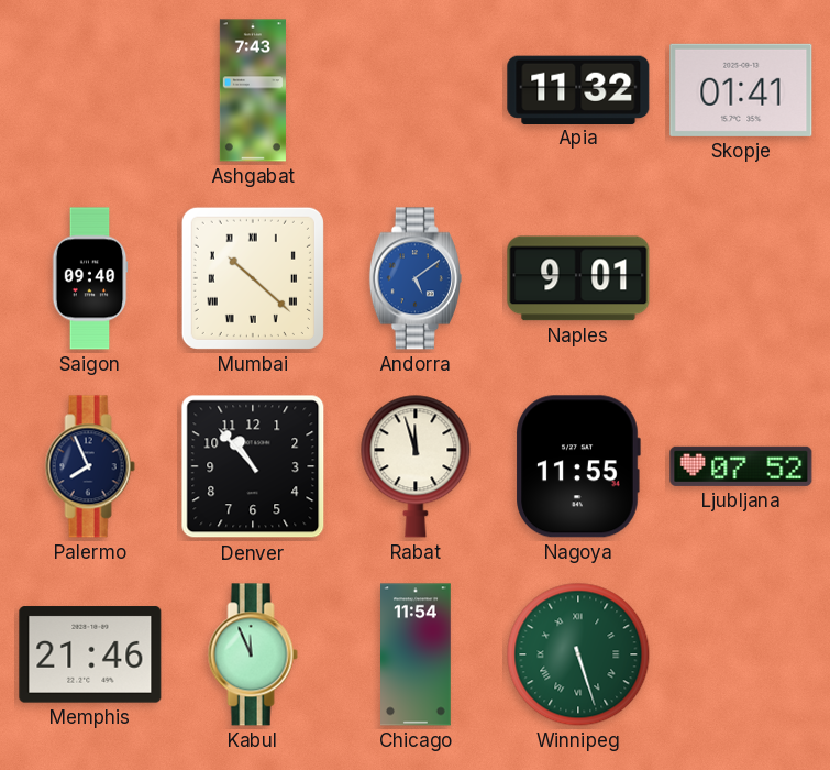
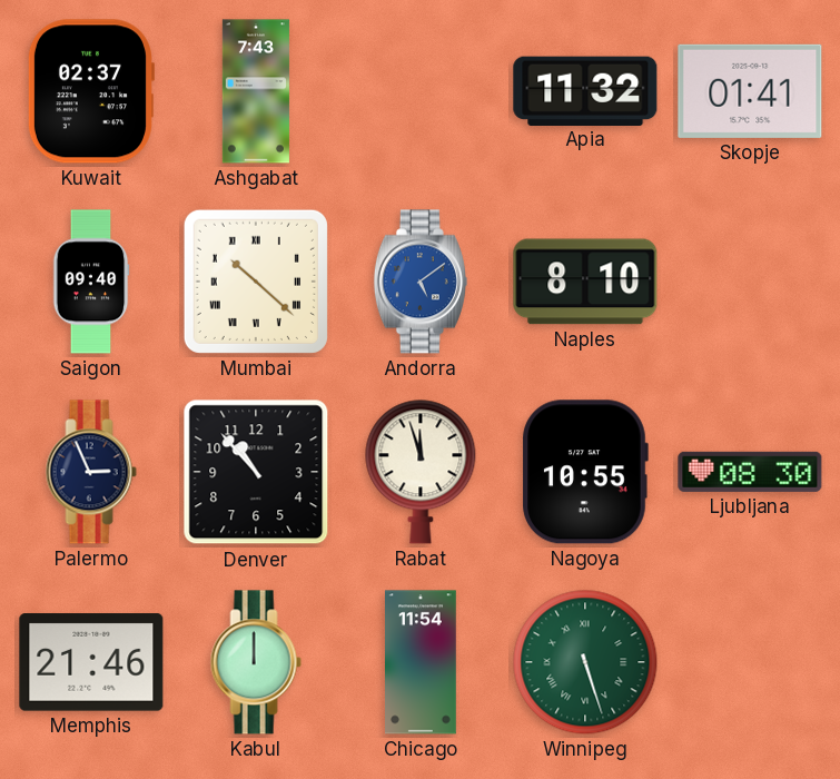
Kuwait: none -> 02:37
Naples: 9:01 -> 8:10
Palermo: 7:56 -> 2:56
Nagoya: 11:55 -> 10:55
Ljubljana: 07:52 -> 08:30
Kabul: 11:56 -> 12:00
